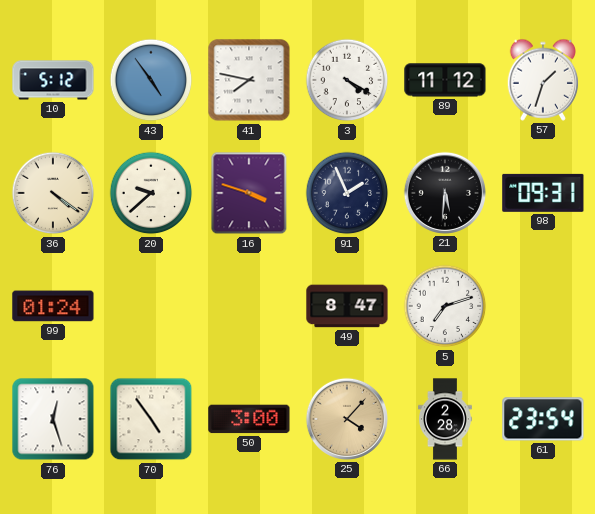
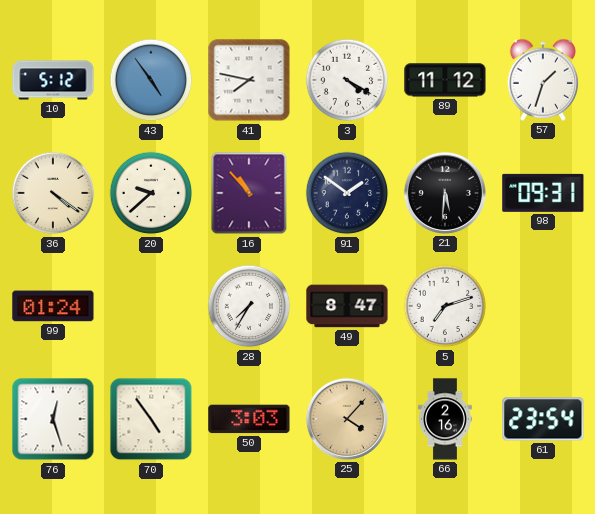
16: 3:48 -> 10:53
91: 1:56 -> 1:51
28: none -> 7:35
50: 3:00 -> 3:03
66: 2:28 -> 2:16
